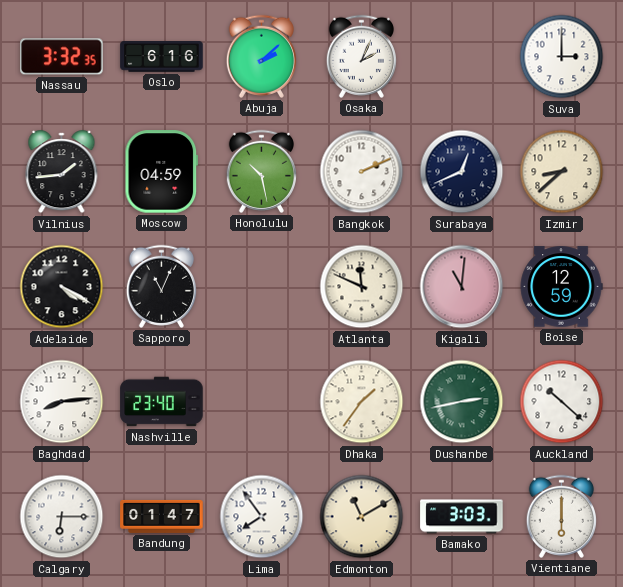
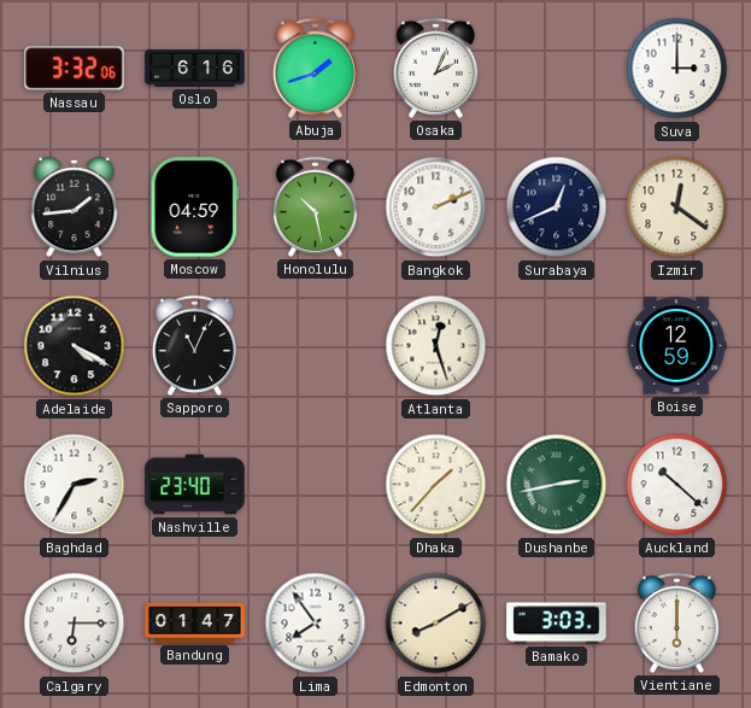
Nassau: 3:32:35 -> 3:32:06
Abuja: 2:08 -> 1:42
Izmir: 8:38 -> 12:21
Atlanta: 11:49 -> 12:27
Kigali: 11:01 -> none
Baghdad: 8:14 -> 2:35
Dhaka: 1:36 -> 1:37
Edmonton: 11:10 -> 8:10
